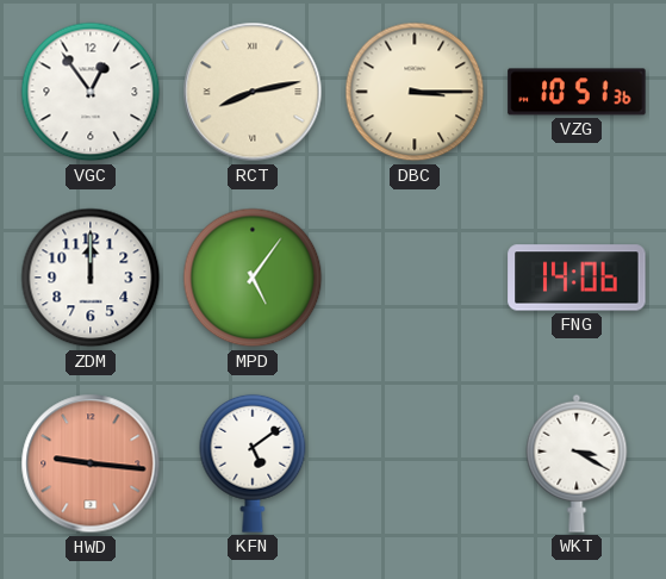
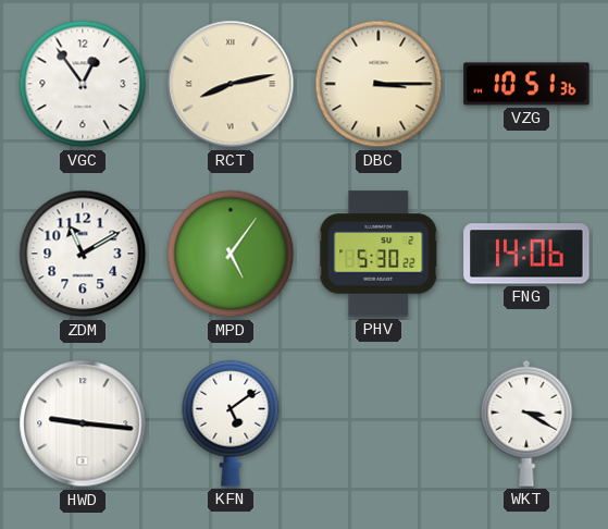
ZDM: 12:00 -> 11:10
PHV: none -> 5:30
HWD dial: salmon -> white
